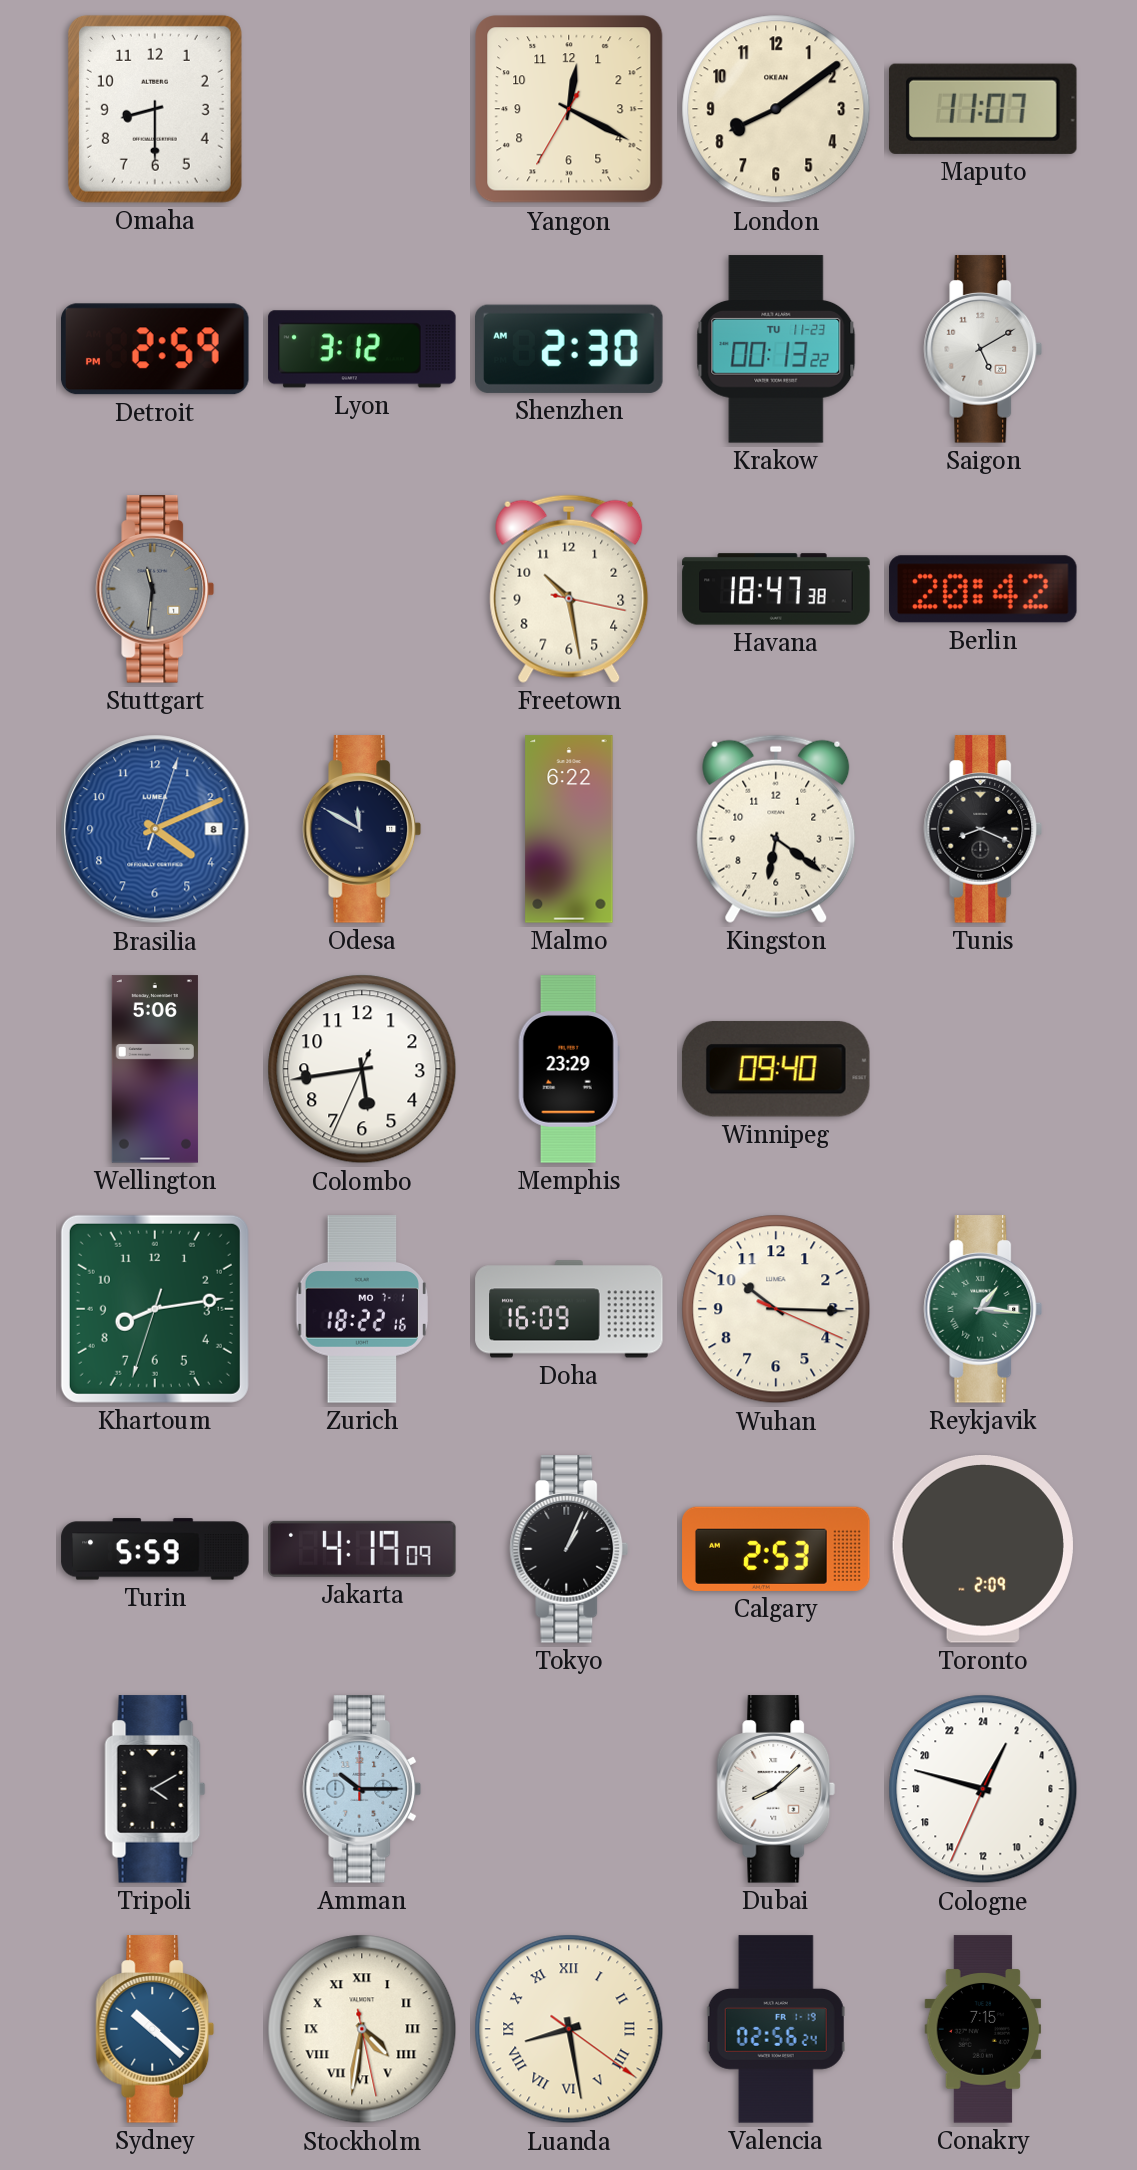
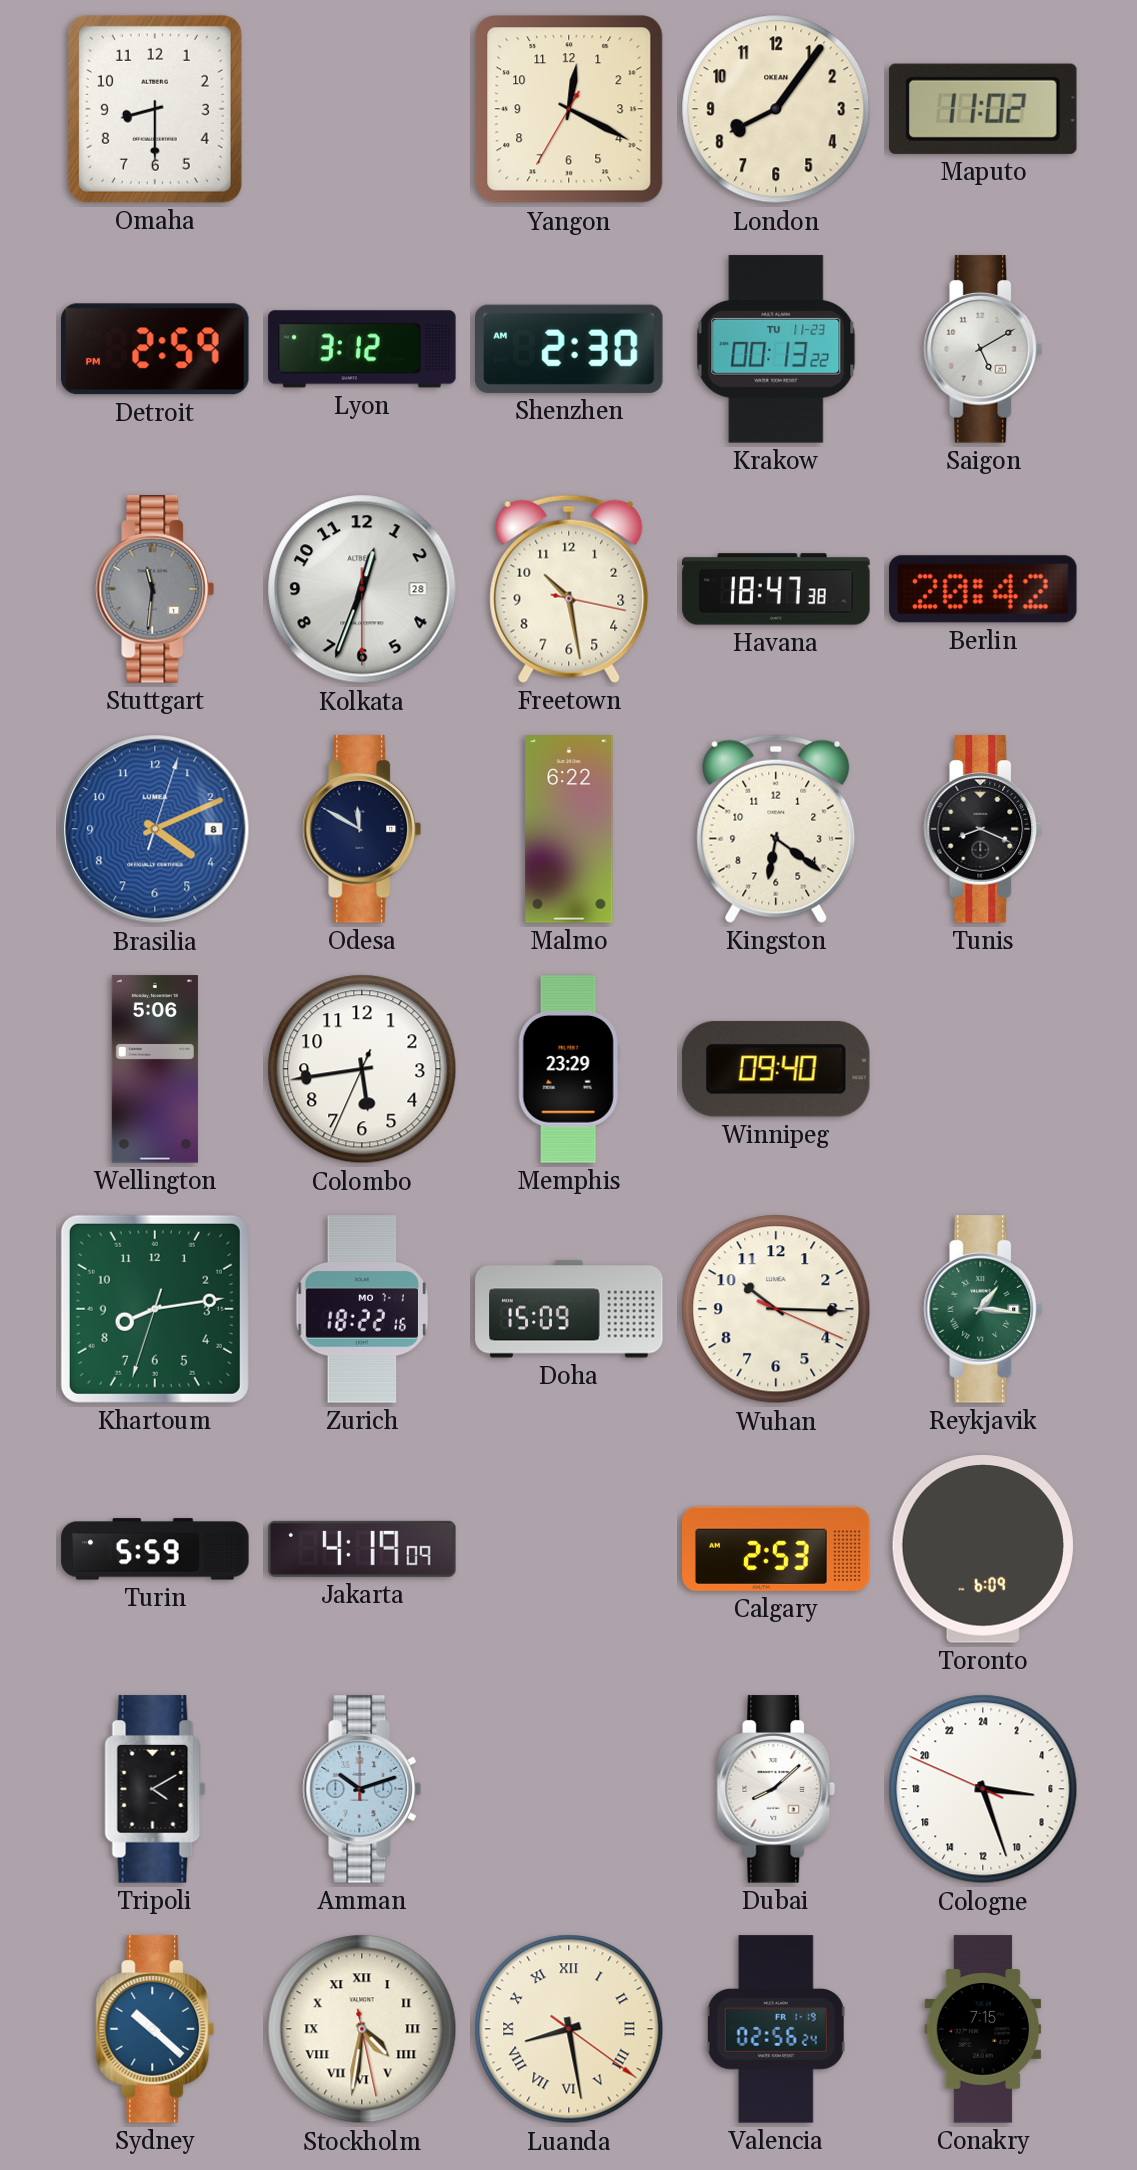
London: 8:09 -> 8:06
Maputo: 11:07 -> 11:02
Kolkata: none -> 12:33
Doha: 16:09 -> 15:09
Tokyo: 1:04 -> none
Toronto: 2:09 -> 6:09
Amman: 10:15 -> 10:12
Cologne: 1:47 -> 6:26
